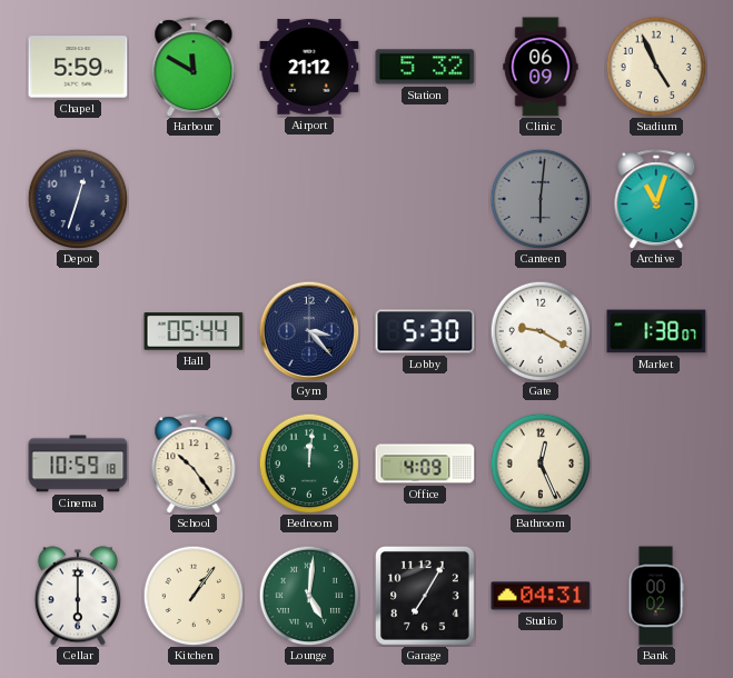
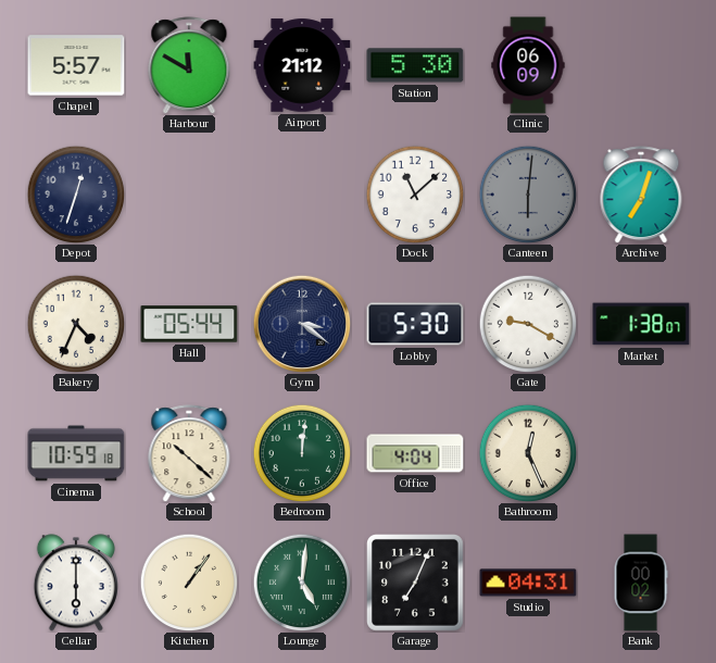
Chapel: 5:59 -> 5:57
Station: 5:32 -> 5:30
Stadium: 4:56 -> none
Dock: none -> 11:08
Archive: 11:03 -> 7:03
Bakery: none -> 4:34
Gym: 3:23 -> 3:21
School: 10:24 -> 10:22
Office: 4:09 -> 4:04
Garage: 7:05 -> 7:04
